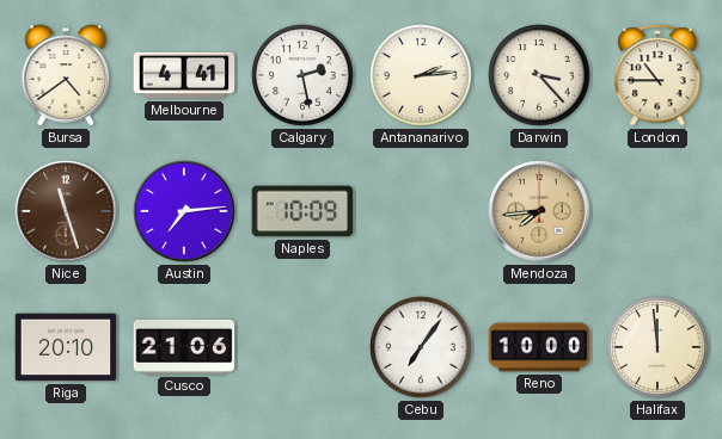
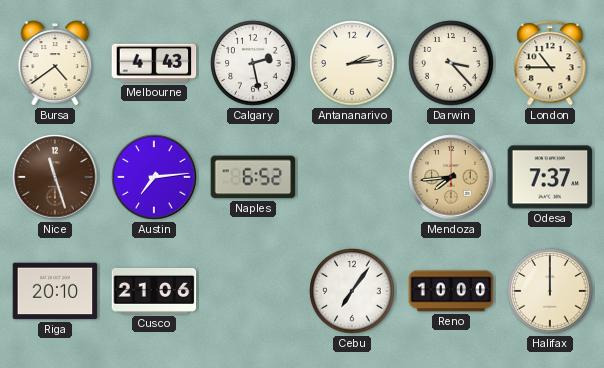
Melbourne: 4:41 -> 4:43
Naples: 10:09 -> 6:52
Odesa: none -> 7:37
Halifax: 11:59 -> 12:00
